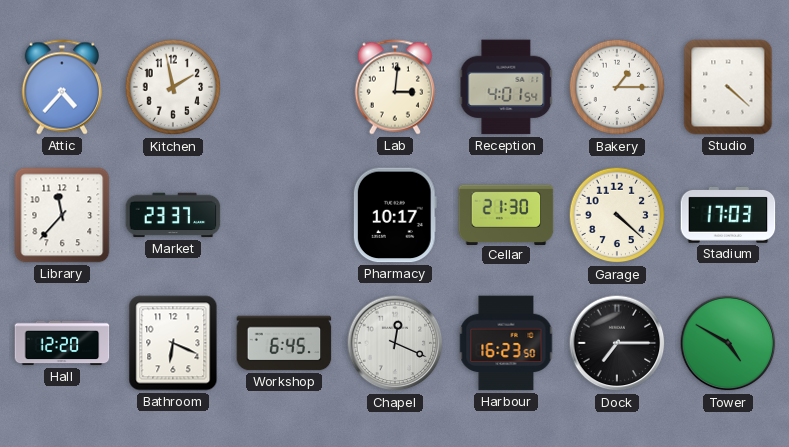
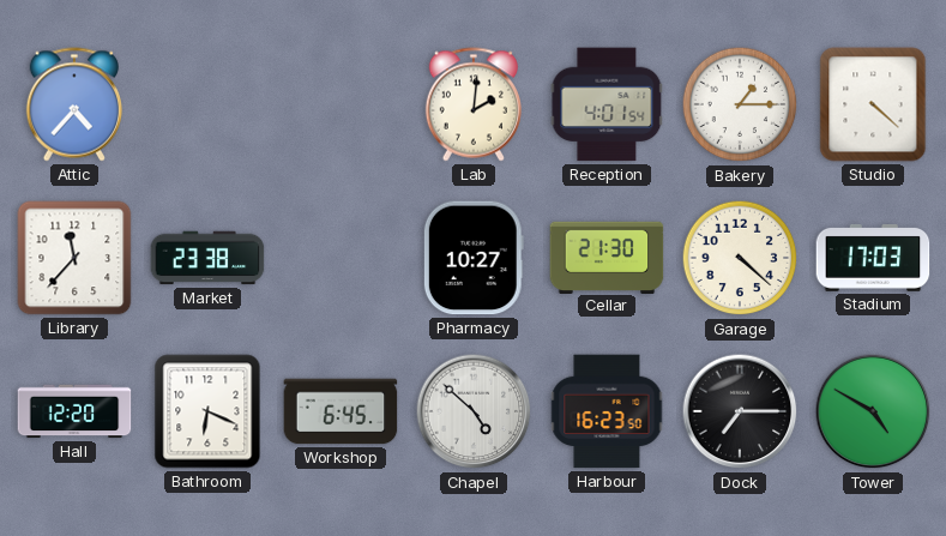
Kitchen: 1:58 -> none
Lab: 3:01 -> 2:01
Market: 23:37 -> 23:38
Pharmacy: 10:17 -> 10:27
Chapel: 12:19 -> 4:52
